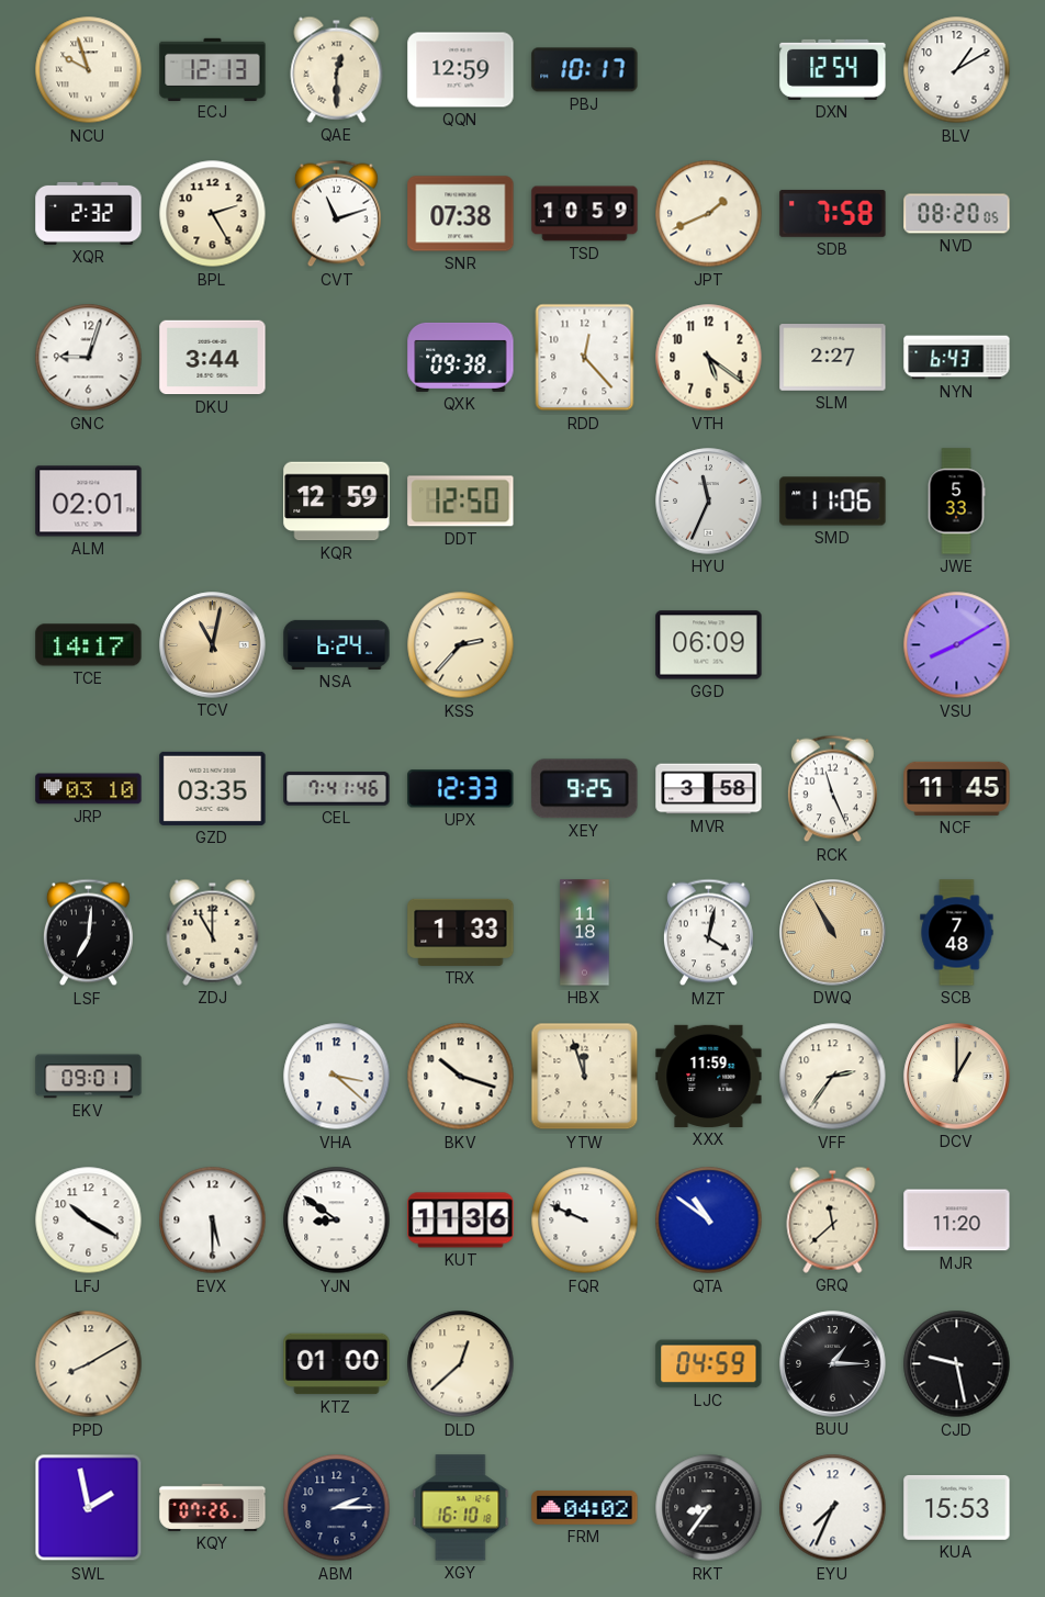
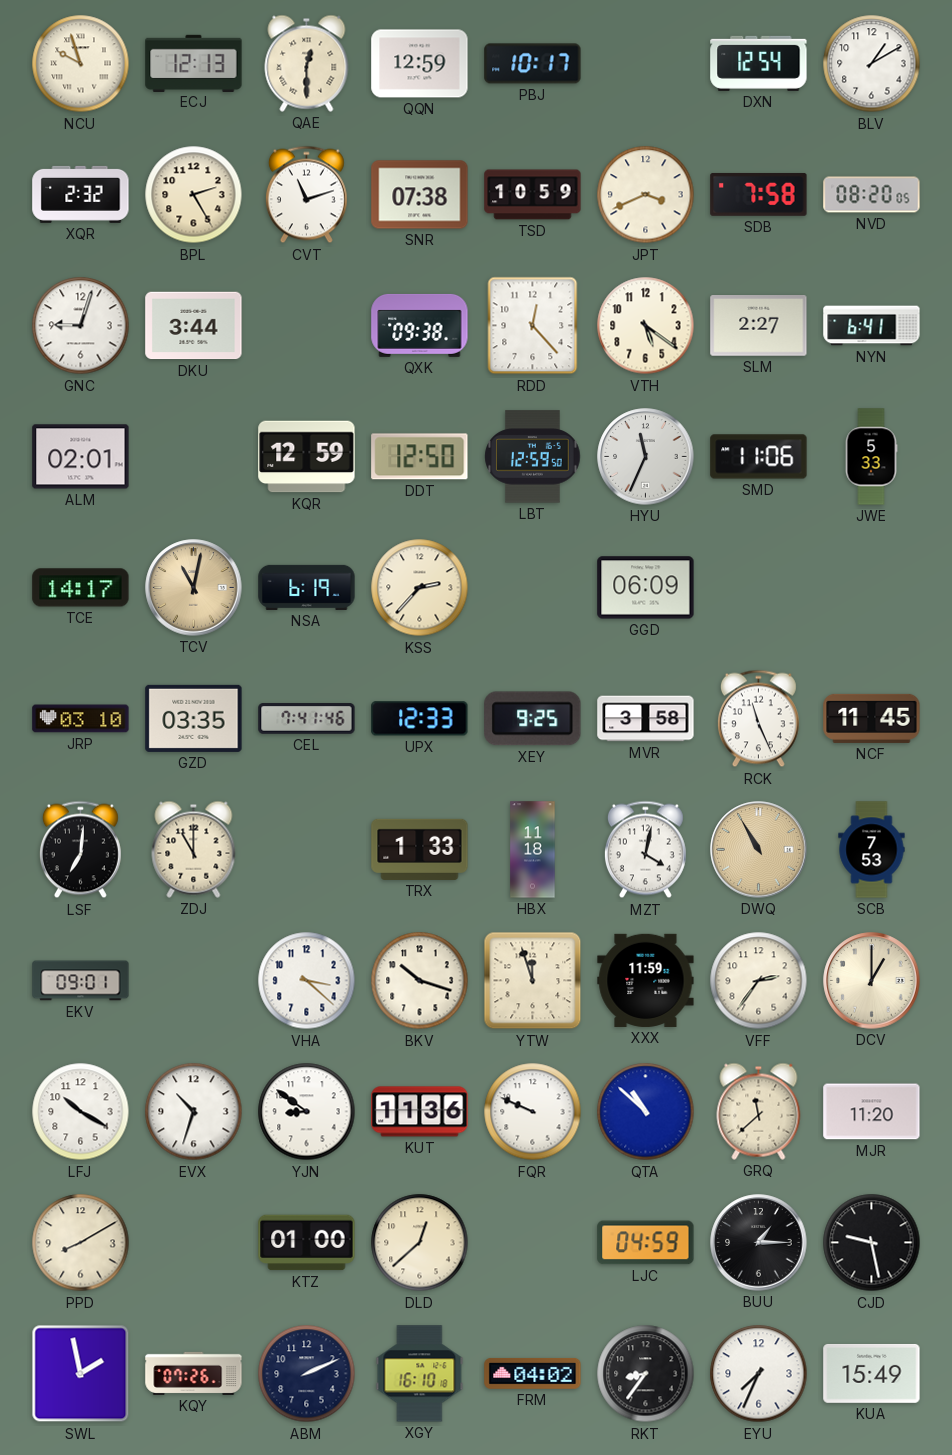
JPT: 1:41 -> 3:41
NYN: 6:43 -> 6:41
LBT: none -> 12:59
NSA: 6:24 -> 6:19
VSU: 8:10 -> none
SCB: 7:48 -> 7:53
EVX: 5:30 -> 10:33
QTA: 10:51 -> 10:52
ABM: 2:15 -> 2:11
KUA: 15:53 -> 15:49
